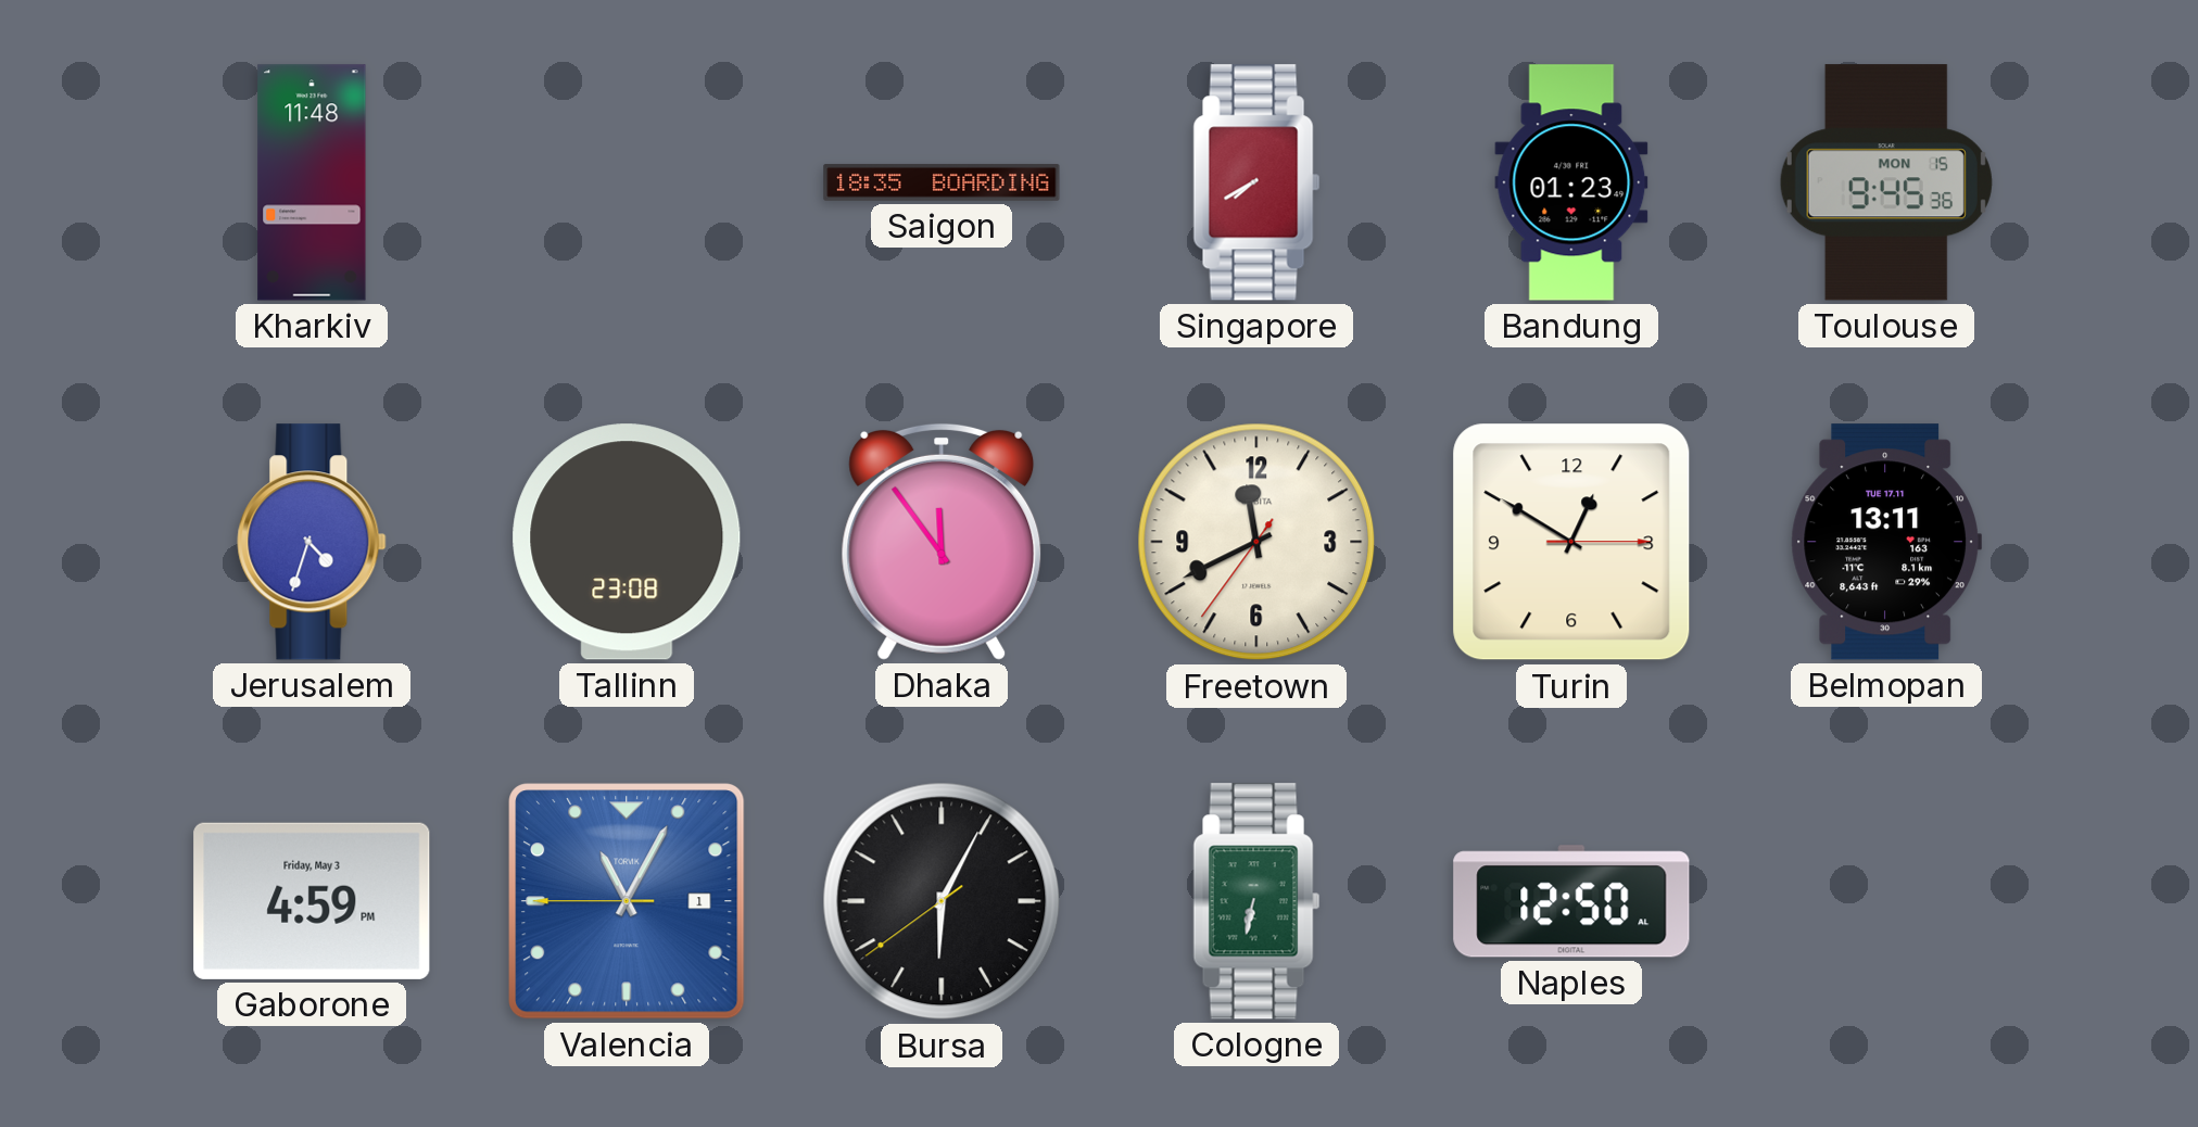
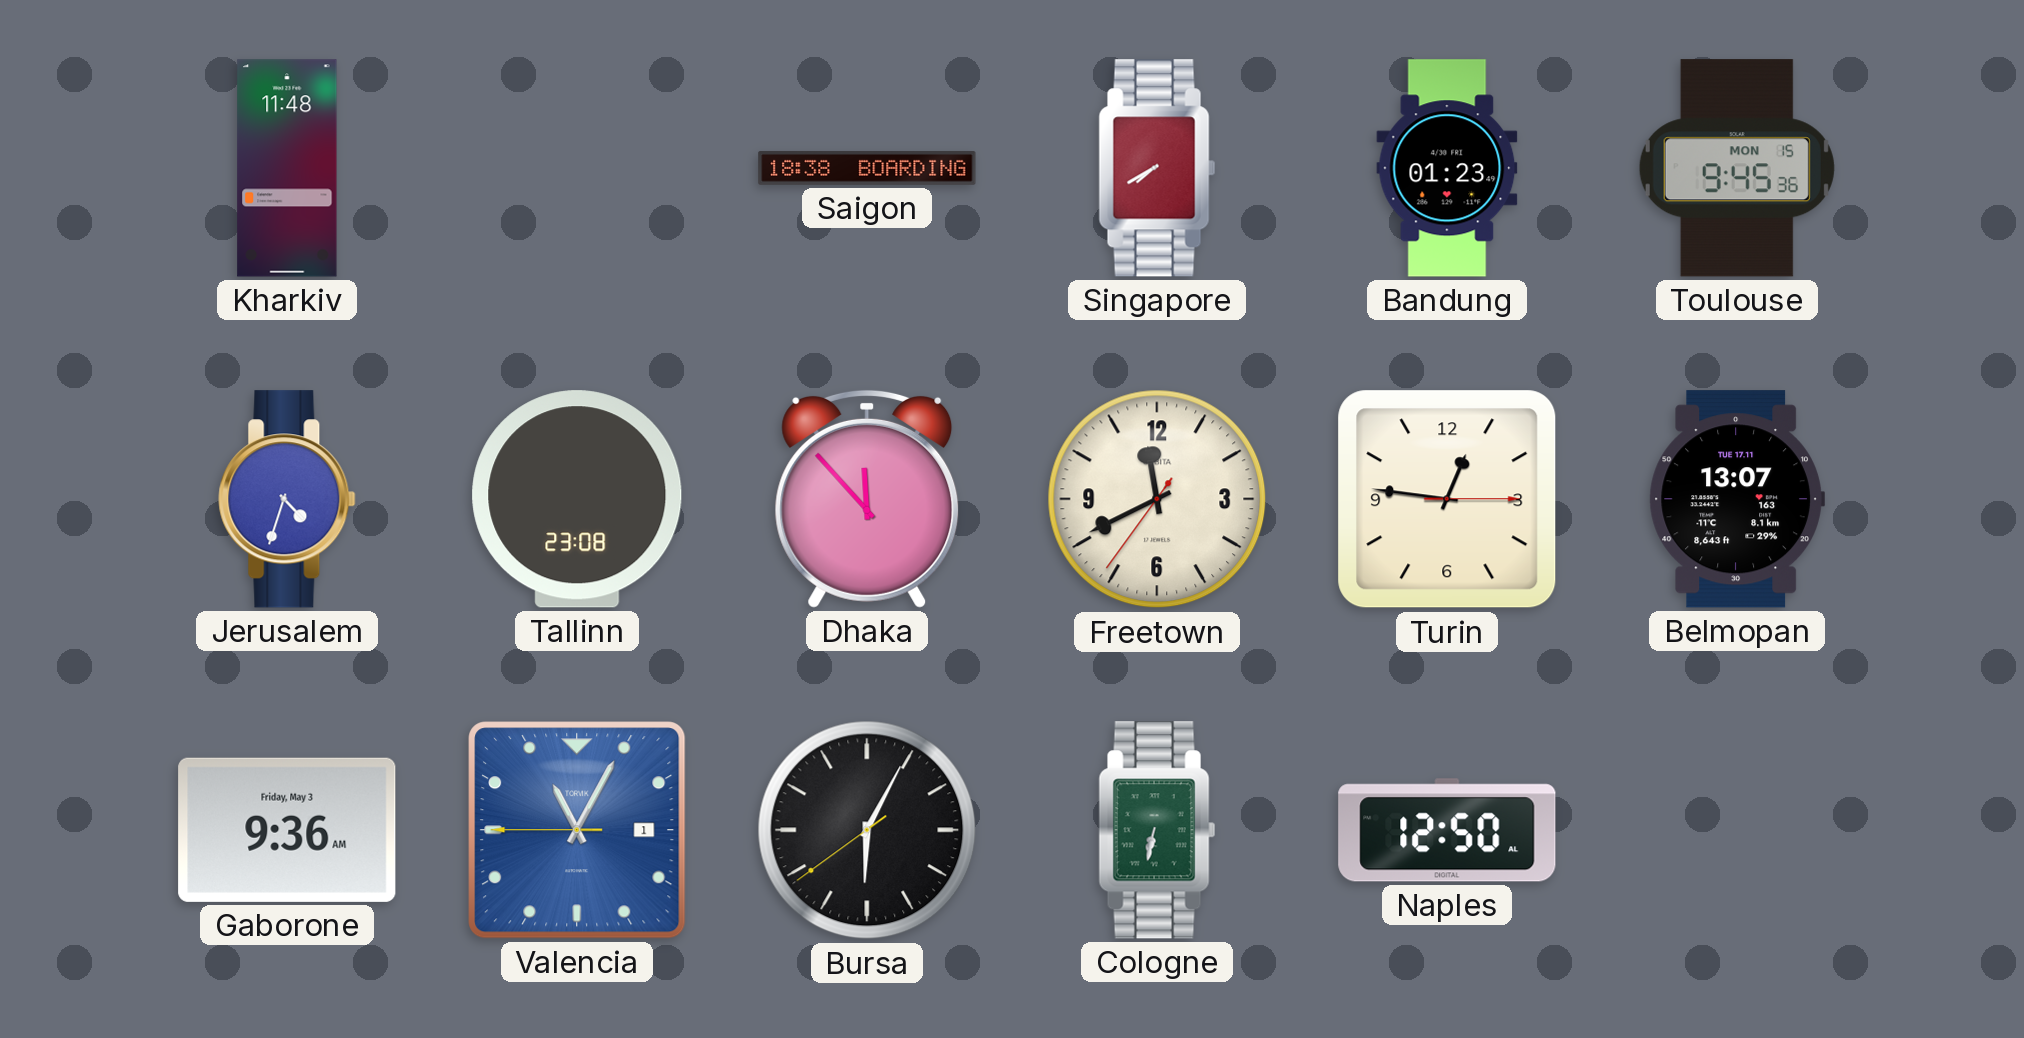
Saigon: 18:35 -> 18:38
Dhaka: 11:54 -> 11:53
Turin: 12:50 -> 12:46
Belmopan: 13:11 -> 13:07
Gaborone: 4:59 -> 9:36
